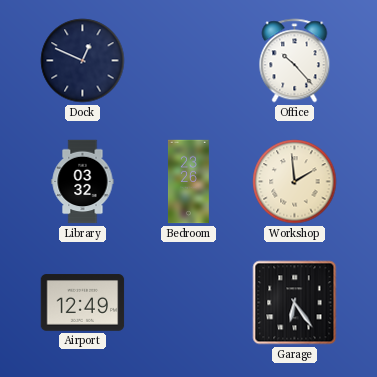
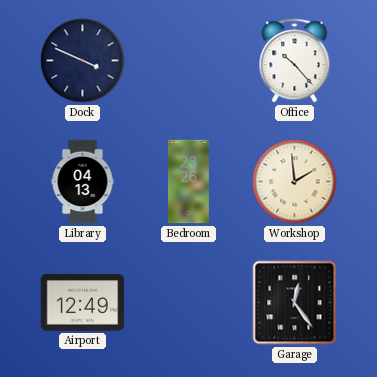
Dock: 12:49 -> 3:49
Library: 03:32 -> 04:13
Garage: 6:24 -> 12:24
